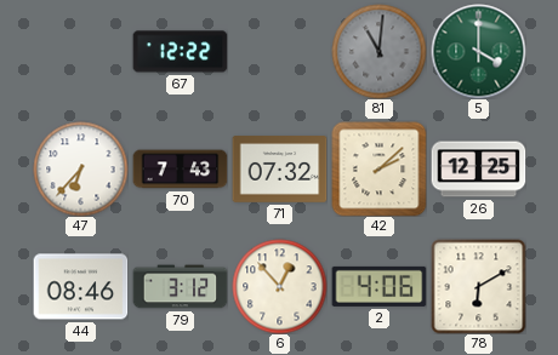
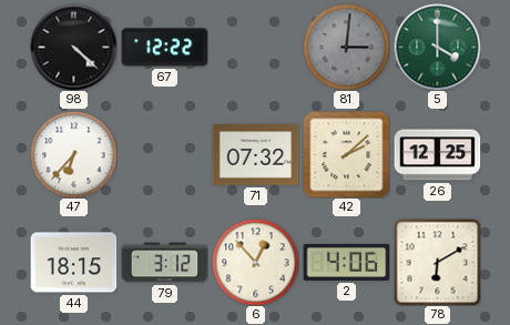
98: none -> 4:22
81: 11:01 -> 3:01
70: 7:43 -> none
44: 08:46 -> 18:15
